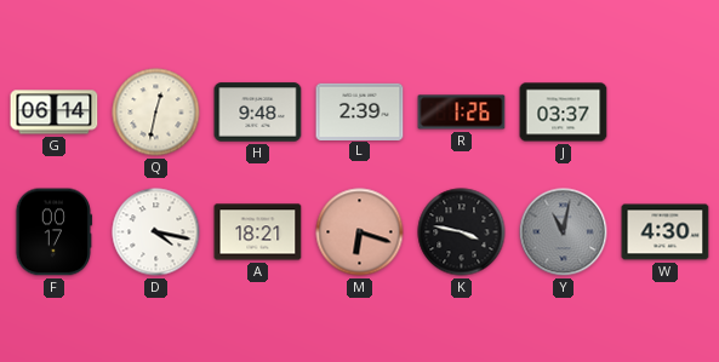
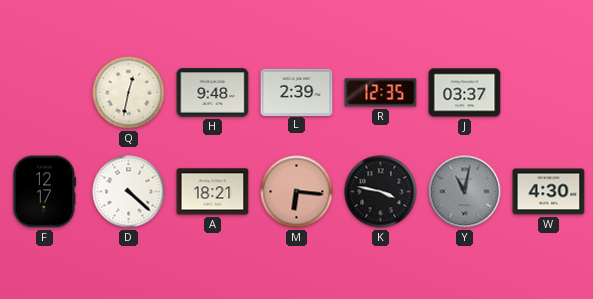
G: 06:14 -> none
R: 1:26 -> 12:35
F: 00:17 -> 12:17
D: 4:17 -> 4:22
M: 6:18 -> 6:16
